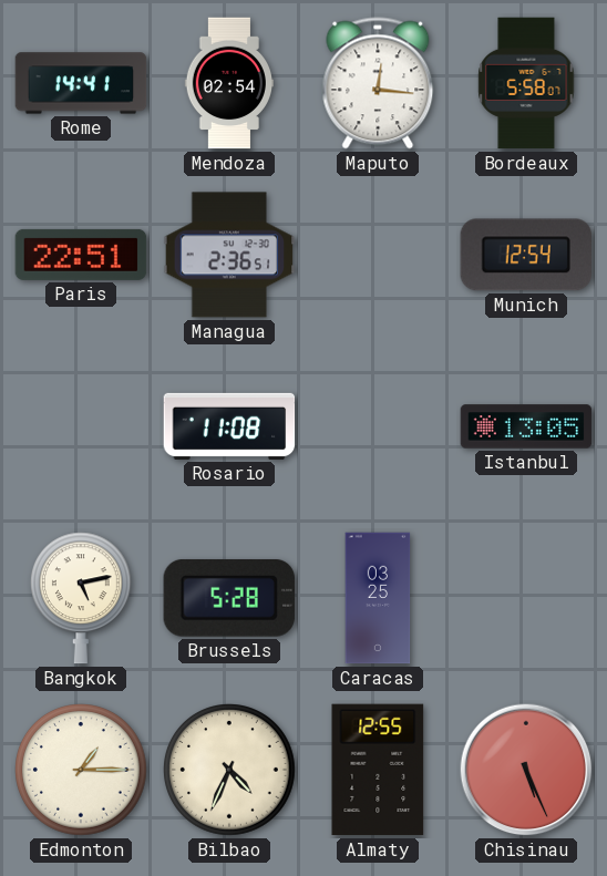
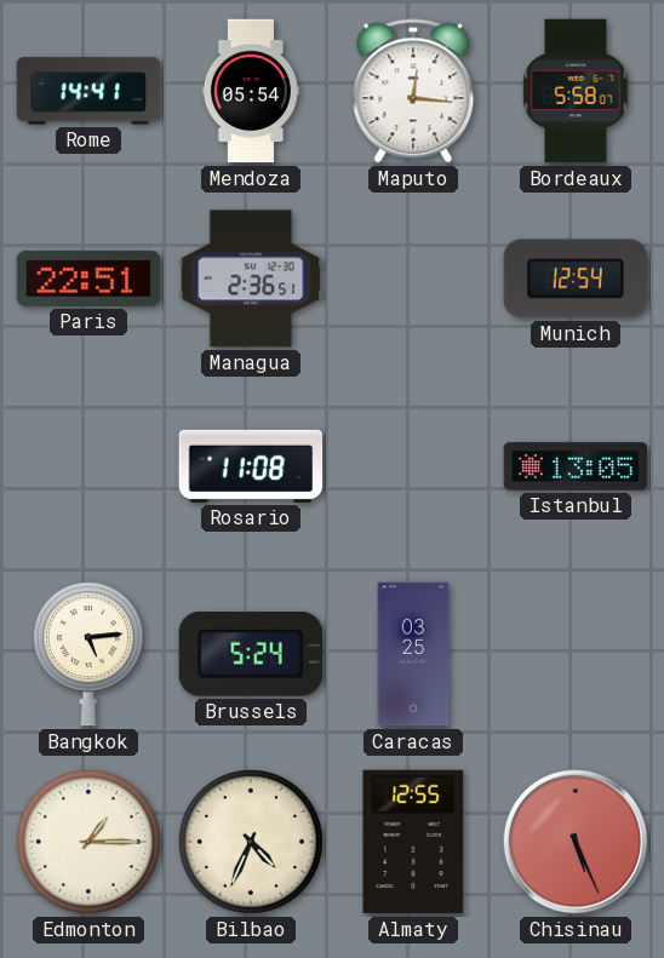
Mendoza: 02:54 -> 05:54
Bangkok: 5:13 -> 5:14
Brussels: 5:28 -> 5:24
